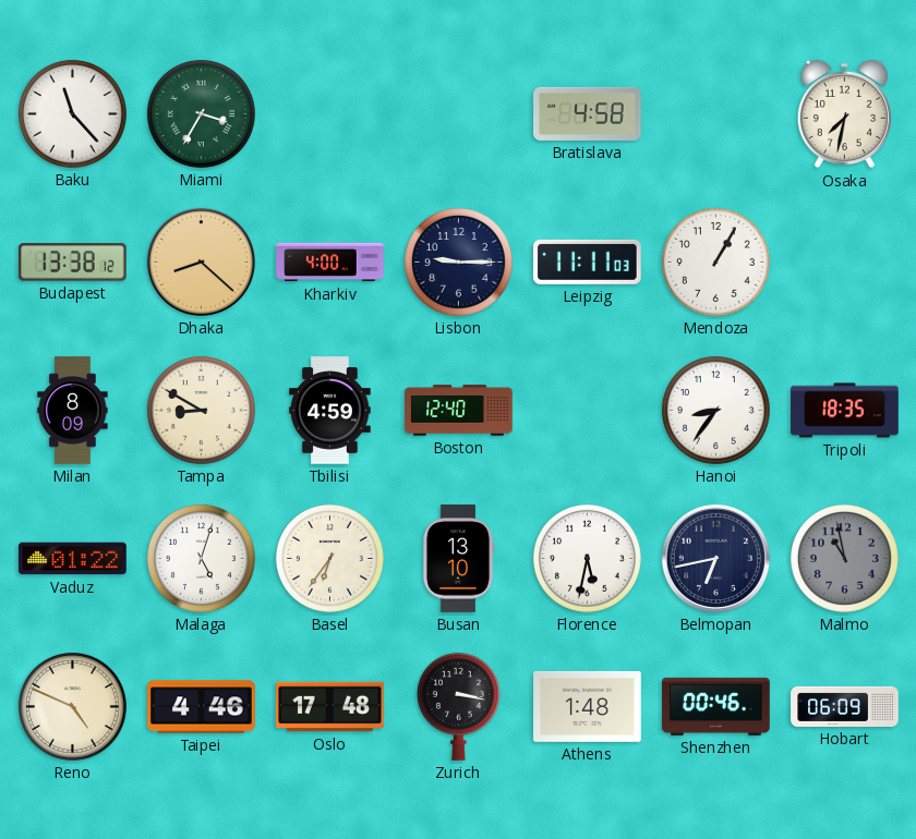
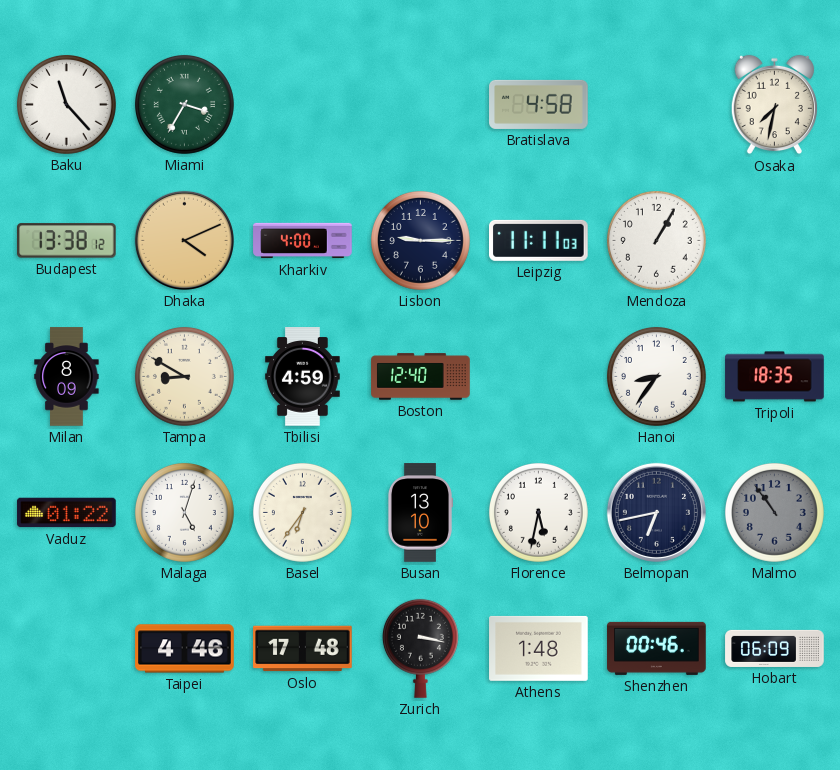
Dhaka: 8:22 -> 4:11
Malmo: 10:58 -> 10:54
Reno: 4:49 -> none
